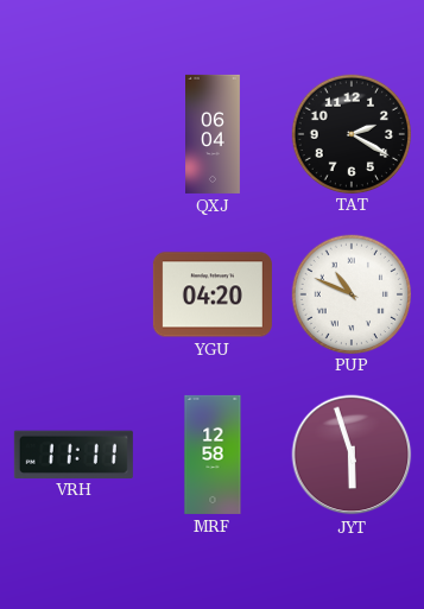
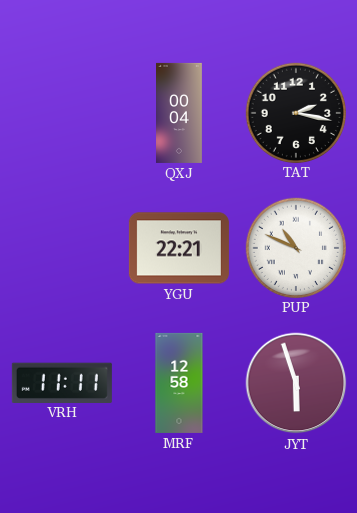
QXJ: 06:04 -> 00:04
TAT: 2:20 -> 2:17
YGU: 04:20 -> 22:21
